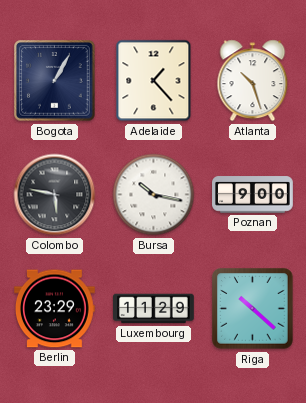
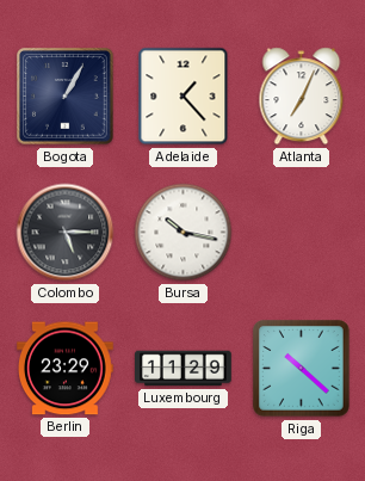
Atlanta: 10:27 -> 7:04
Colombo: 5:47 -> 5:15
Poznan: 9:00 -> none
